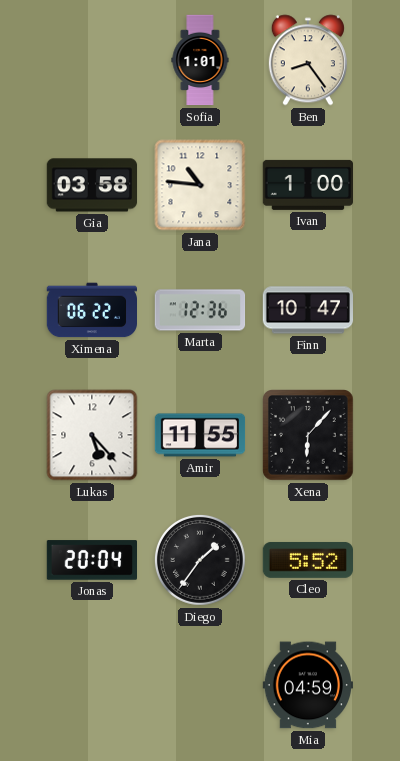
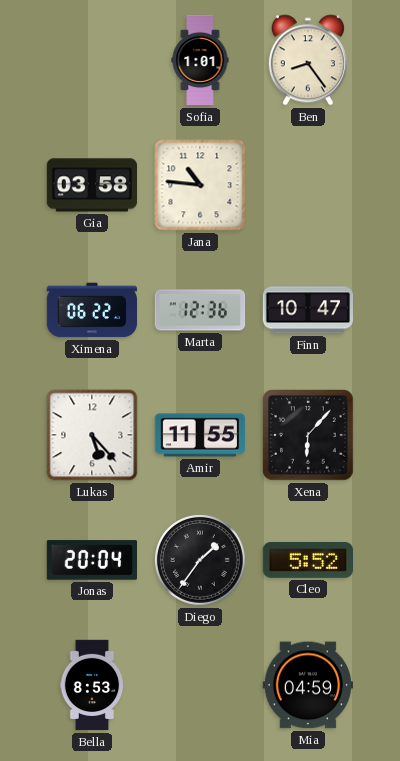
Ivan: 1:00 -> none
Bella: none -> 8:53
